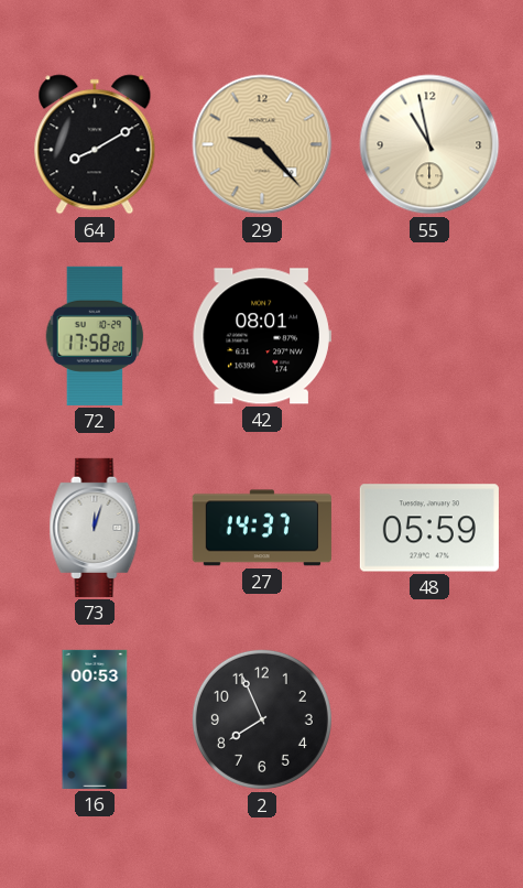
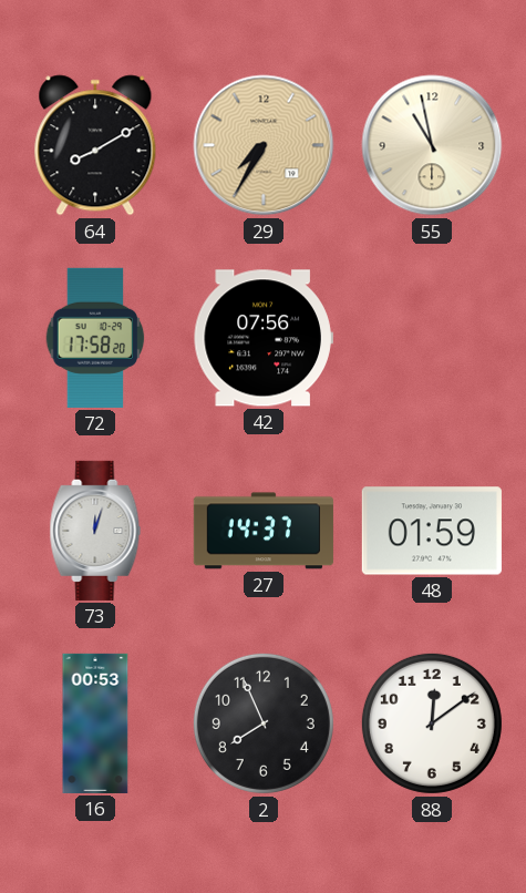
29: 9:23 -> 7:35
42: 08:01 -> 07:56
48: 05:59 -> 01:59
88: none -> 12:09
